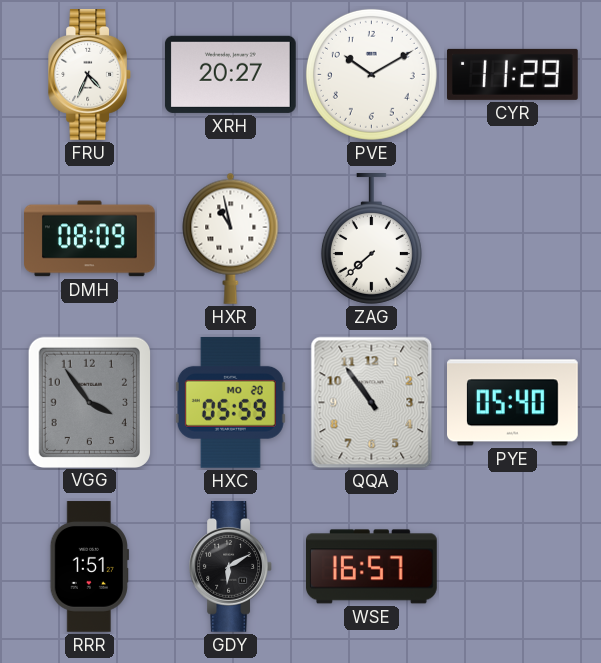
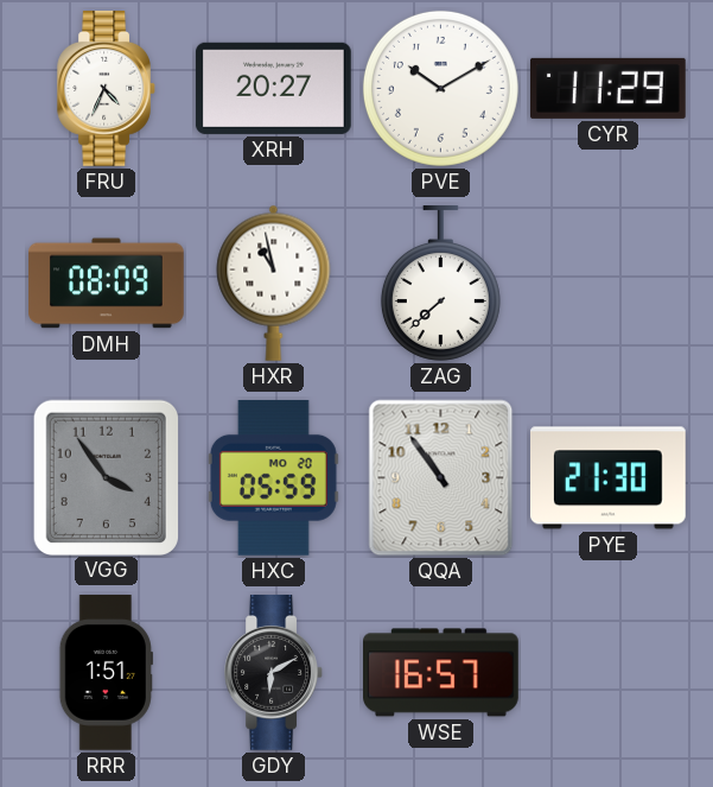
PYE: 05:40 -> 21:30
